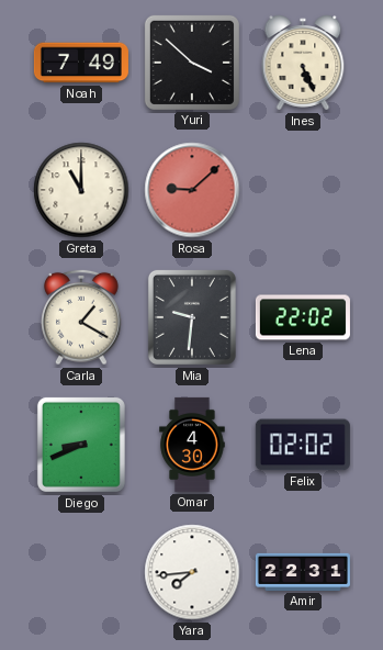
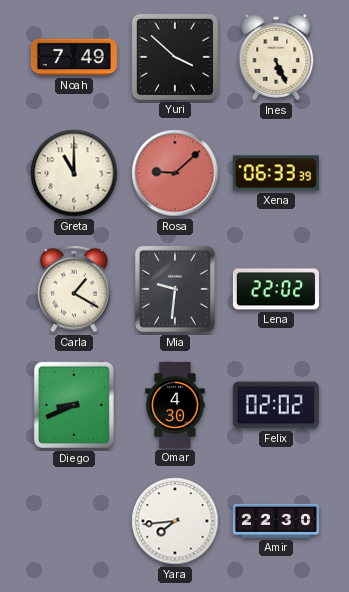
Xena: none -> 06:33
Amir: 22:31 -> 22:30
